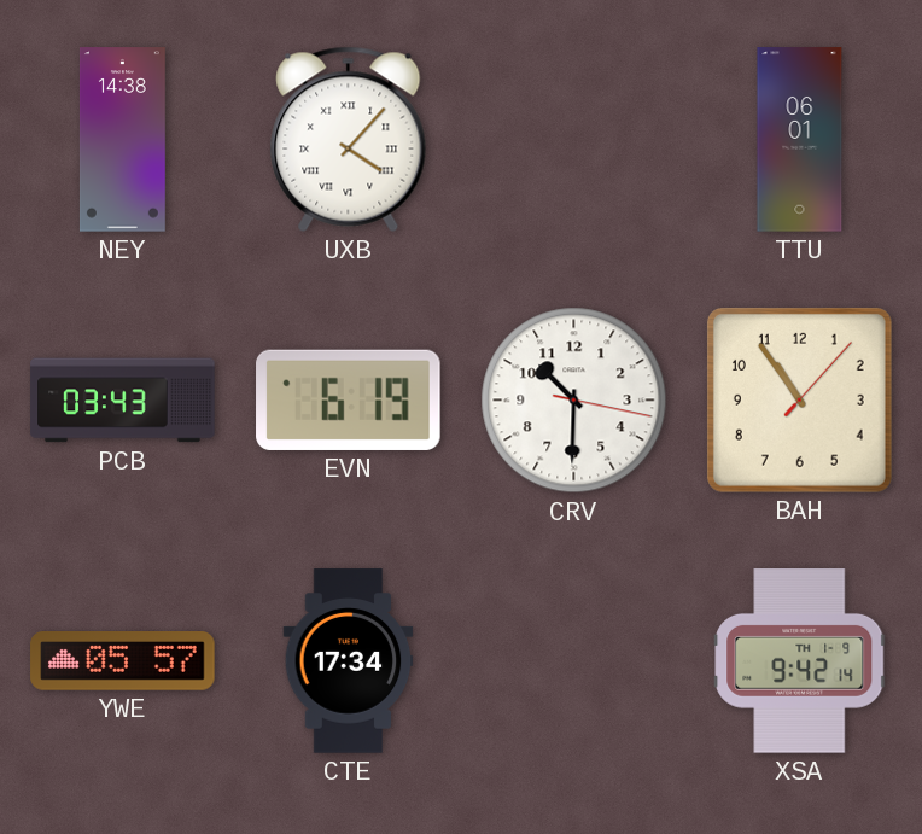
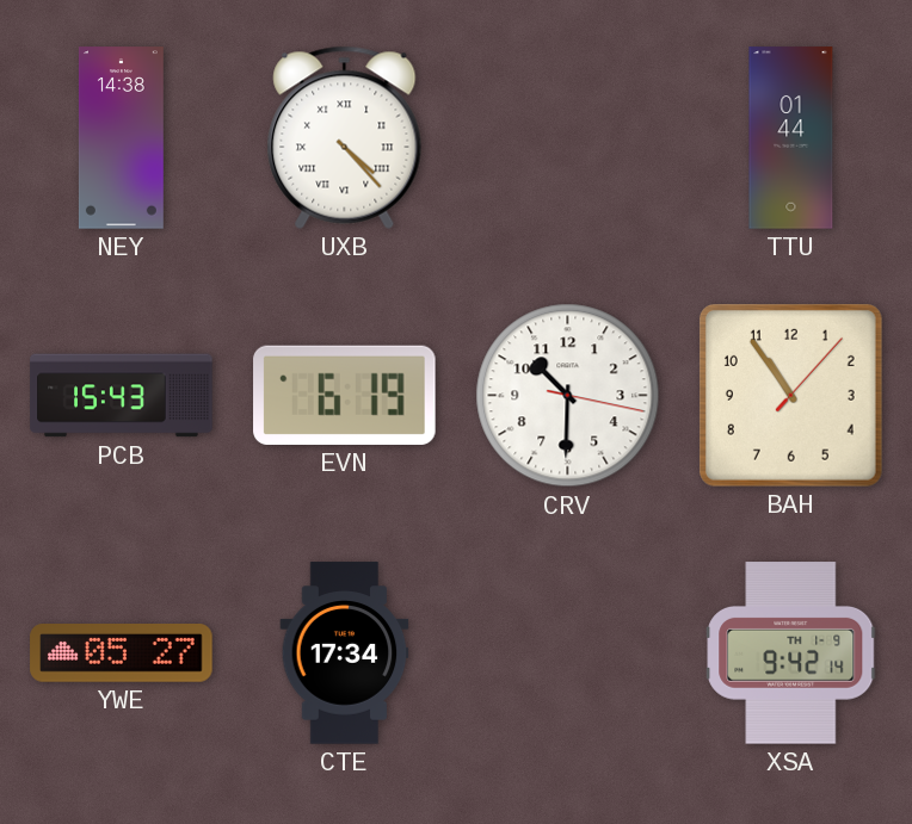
UXB: 4:07 -> 4:23
TTU: 06:01 -> 01:44
PCB: 03:43 -> 15:43
YWE: 05:57 -> 05:27
